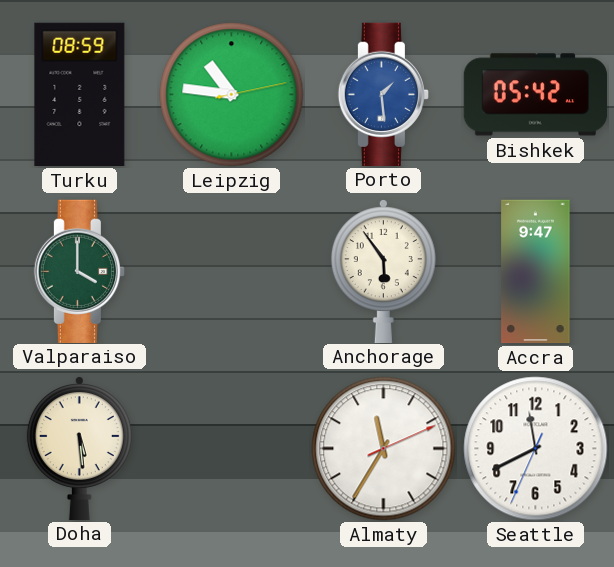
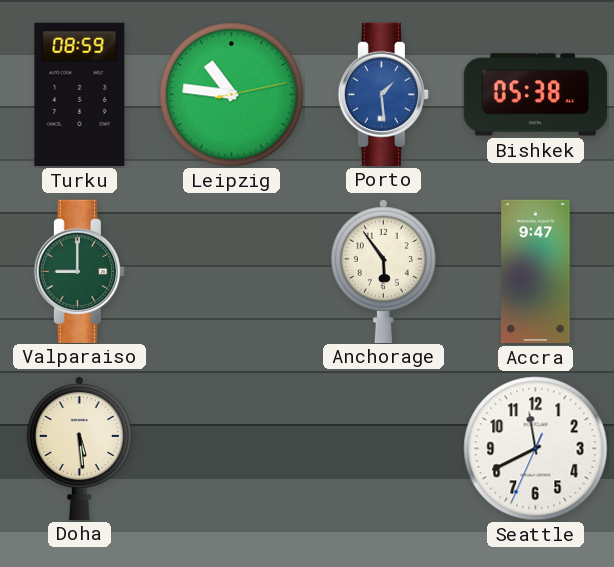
Bishkek: 05:42 -> 05:38
Valparaiso: 4:00 -> 9:00
Almaty: 11:35 -> none
